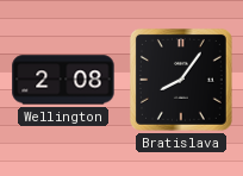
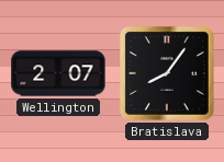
Wellington: 2:08 -> 2:07
